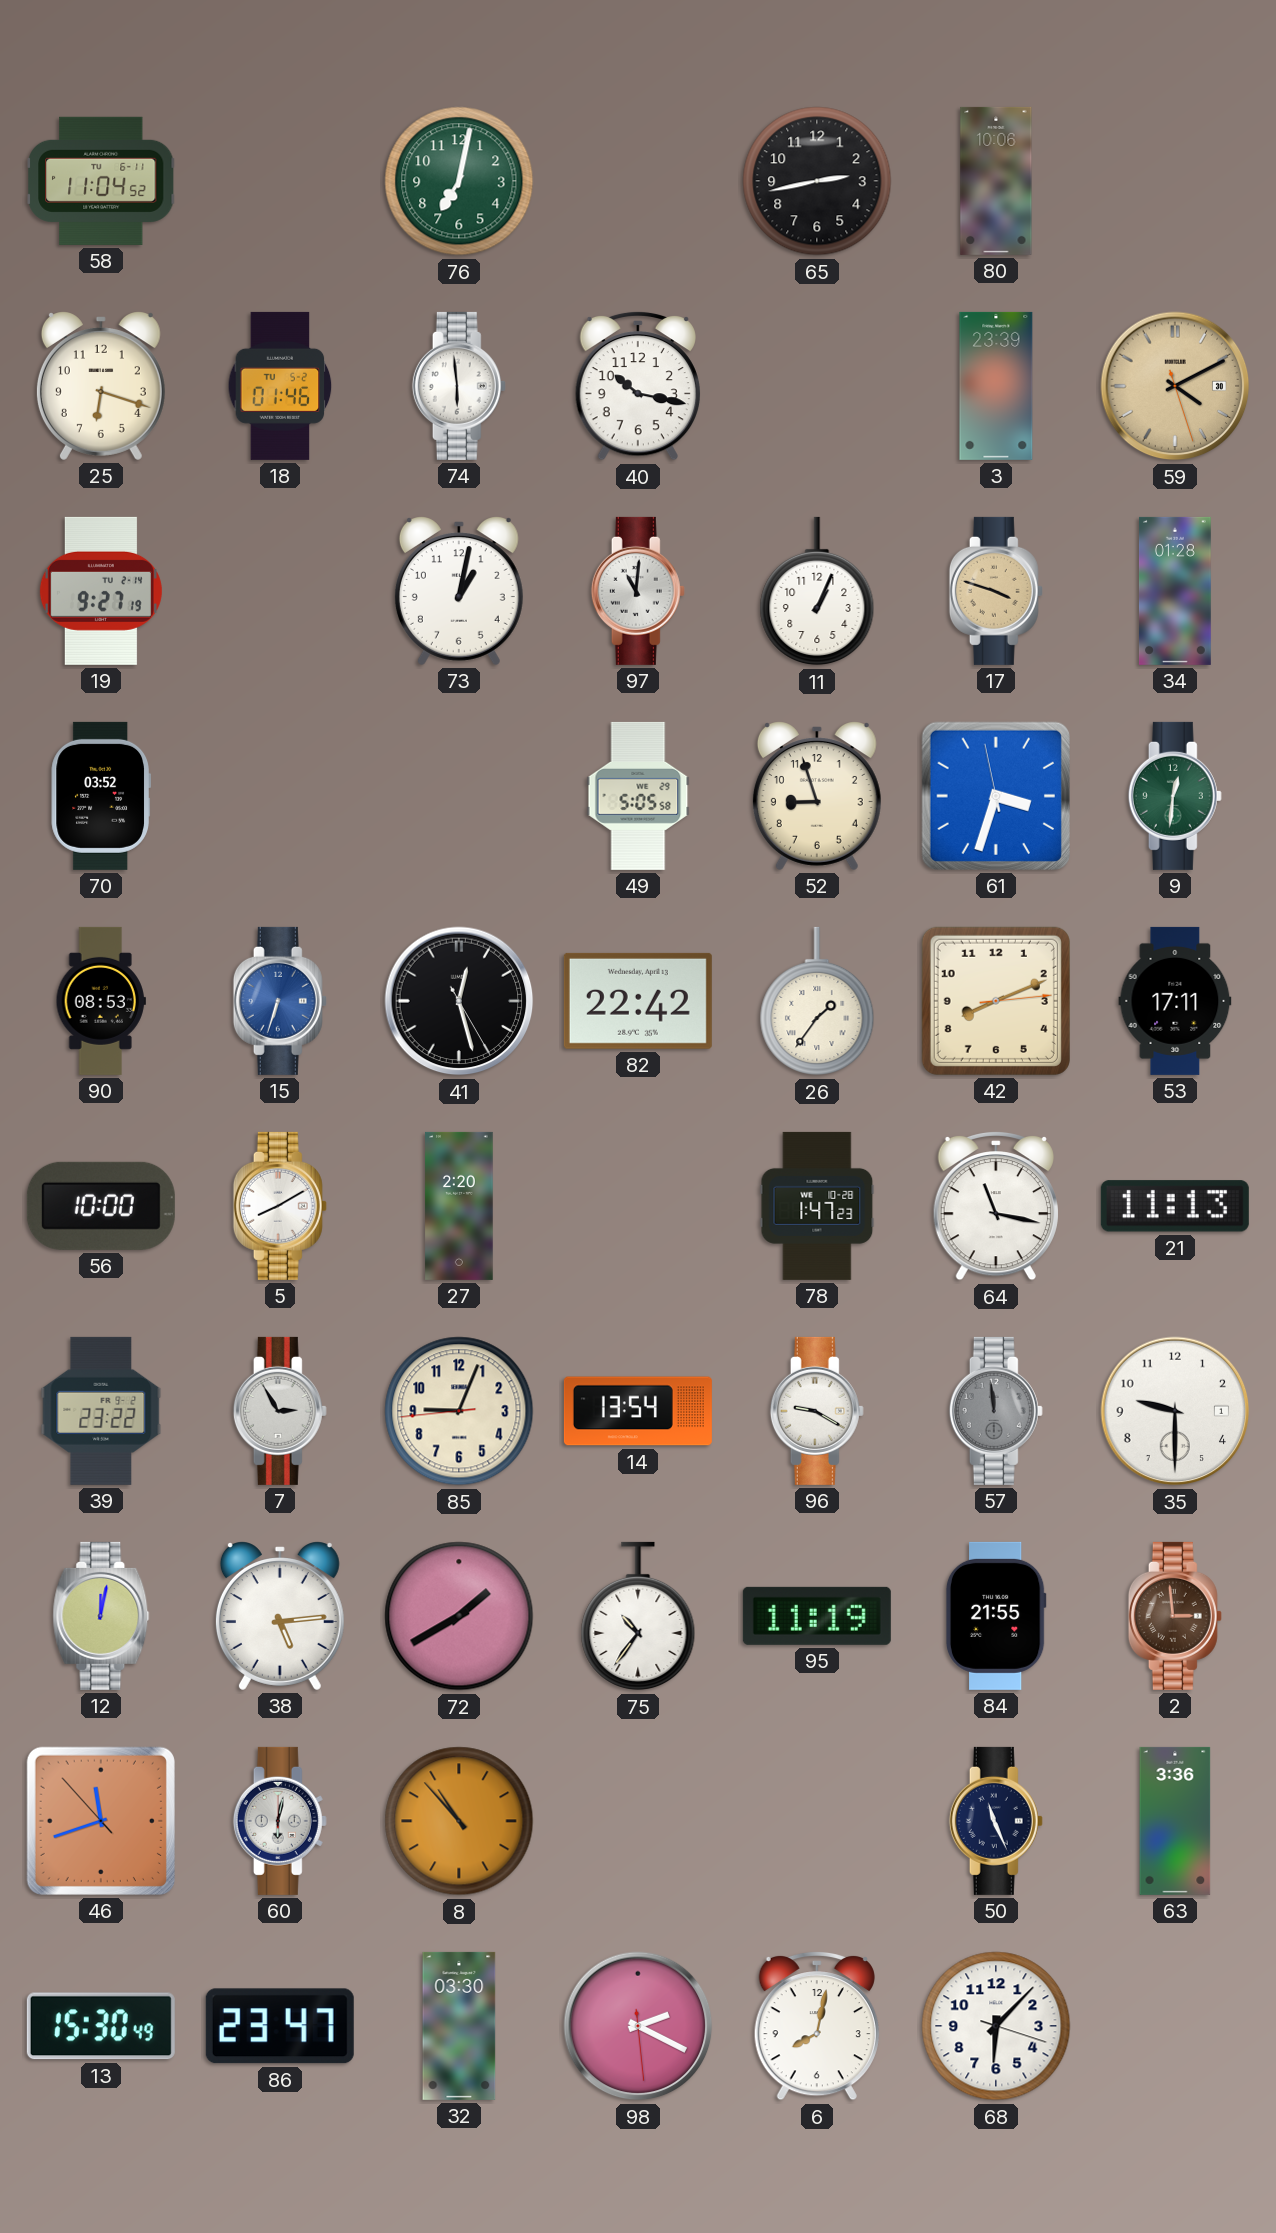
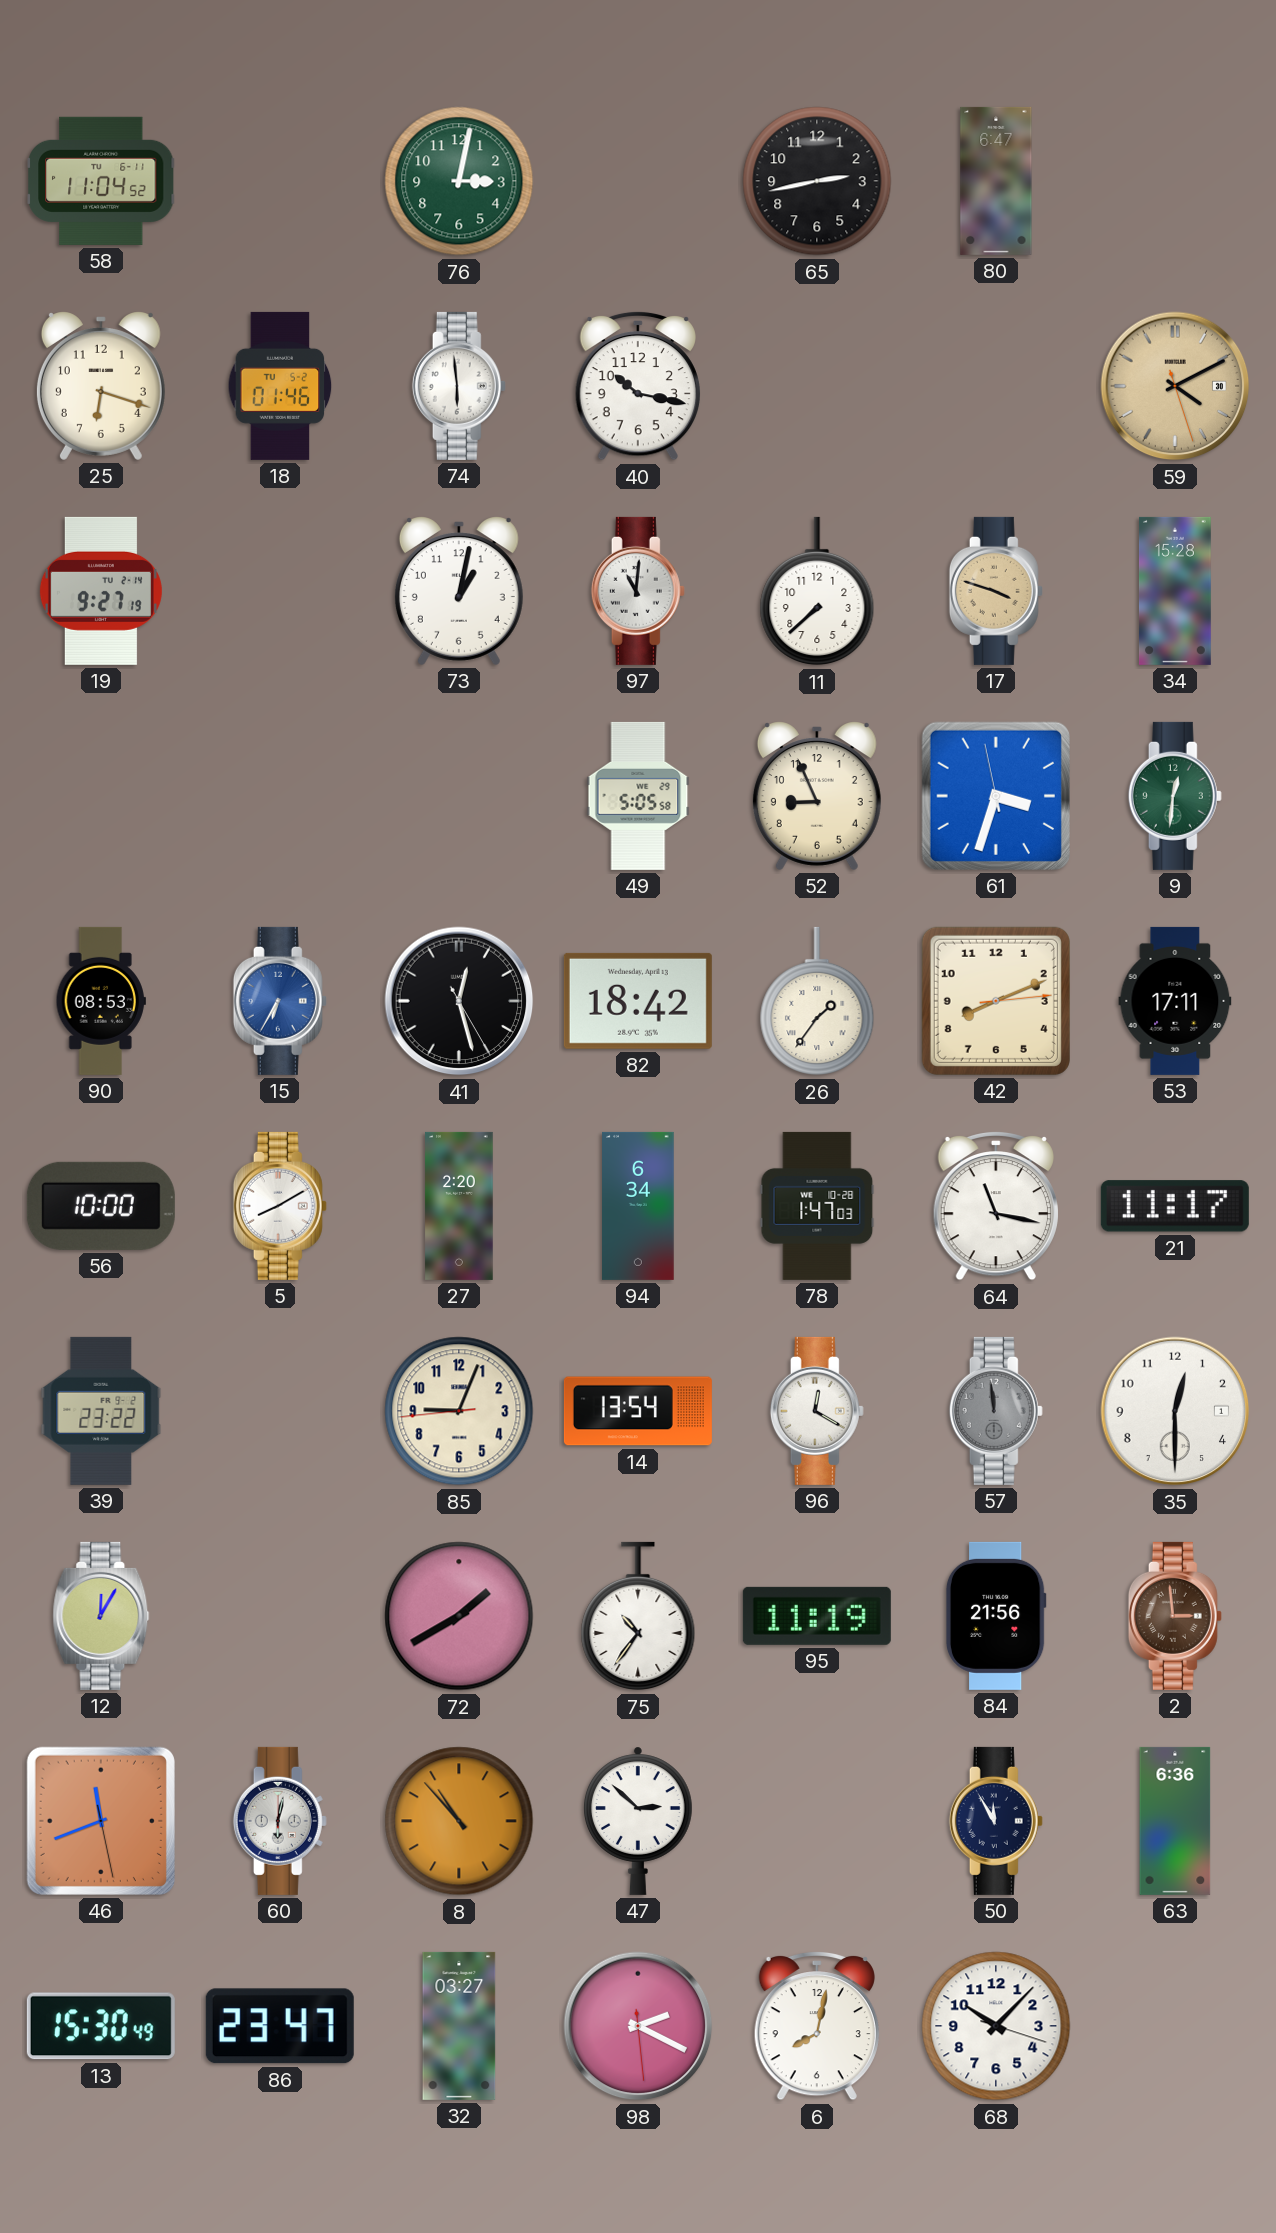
76: 7:02 -> 3:02
80: 10:06 -> 6:47
3: 23:39 -> none
11: 1:04 -> 7:38
34: 01:28 -> 15:28
70: 03:52 -> none
52: 8:57 -> 8:56
15: 6:33 -> 6:35
82: 22:42 -> 18:42
94: none -> 6:34
78: 1:47:23 -> 1:47:03
21: 11:13 -> 11:17
7: 2:55 -> none
96: 9:20 -> 12:20
35: 9:30 -> 12:30
12: 12:02 -> 12:05
38: 5:14 -> none
84: 21:55 -> 21:56
46: 11:41:53 -> 11:41:28
47: none -> 2:52
50: 11:26 -> 11:55
63: 3:36 -> 6:36
32: 03:30 -> 03:27
68: 6:07 -> 10:07
